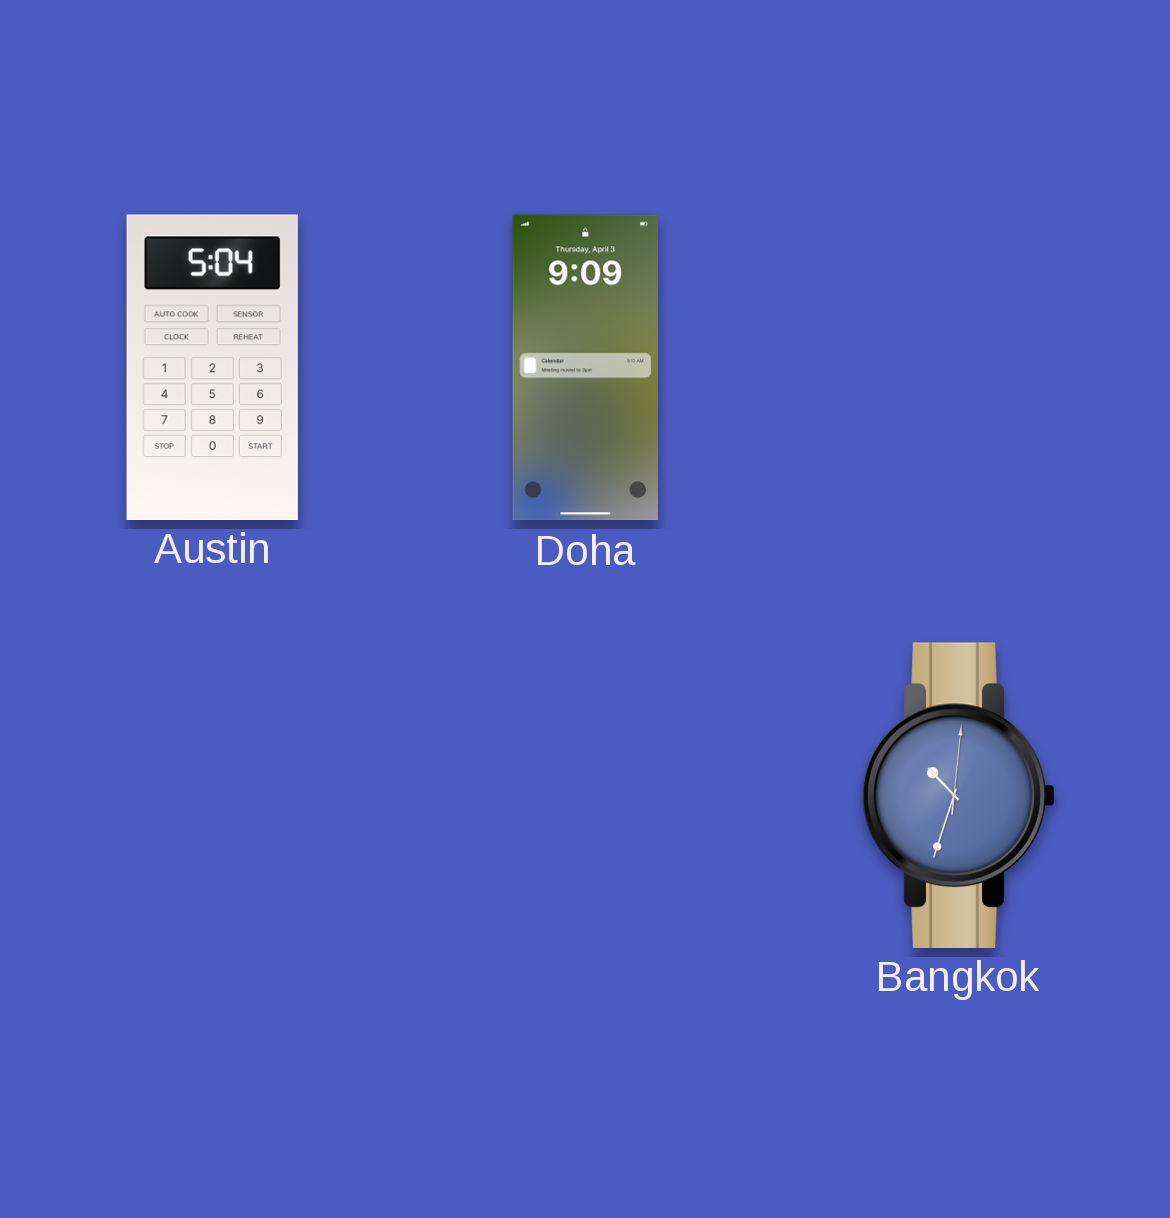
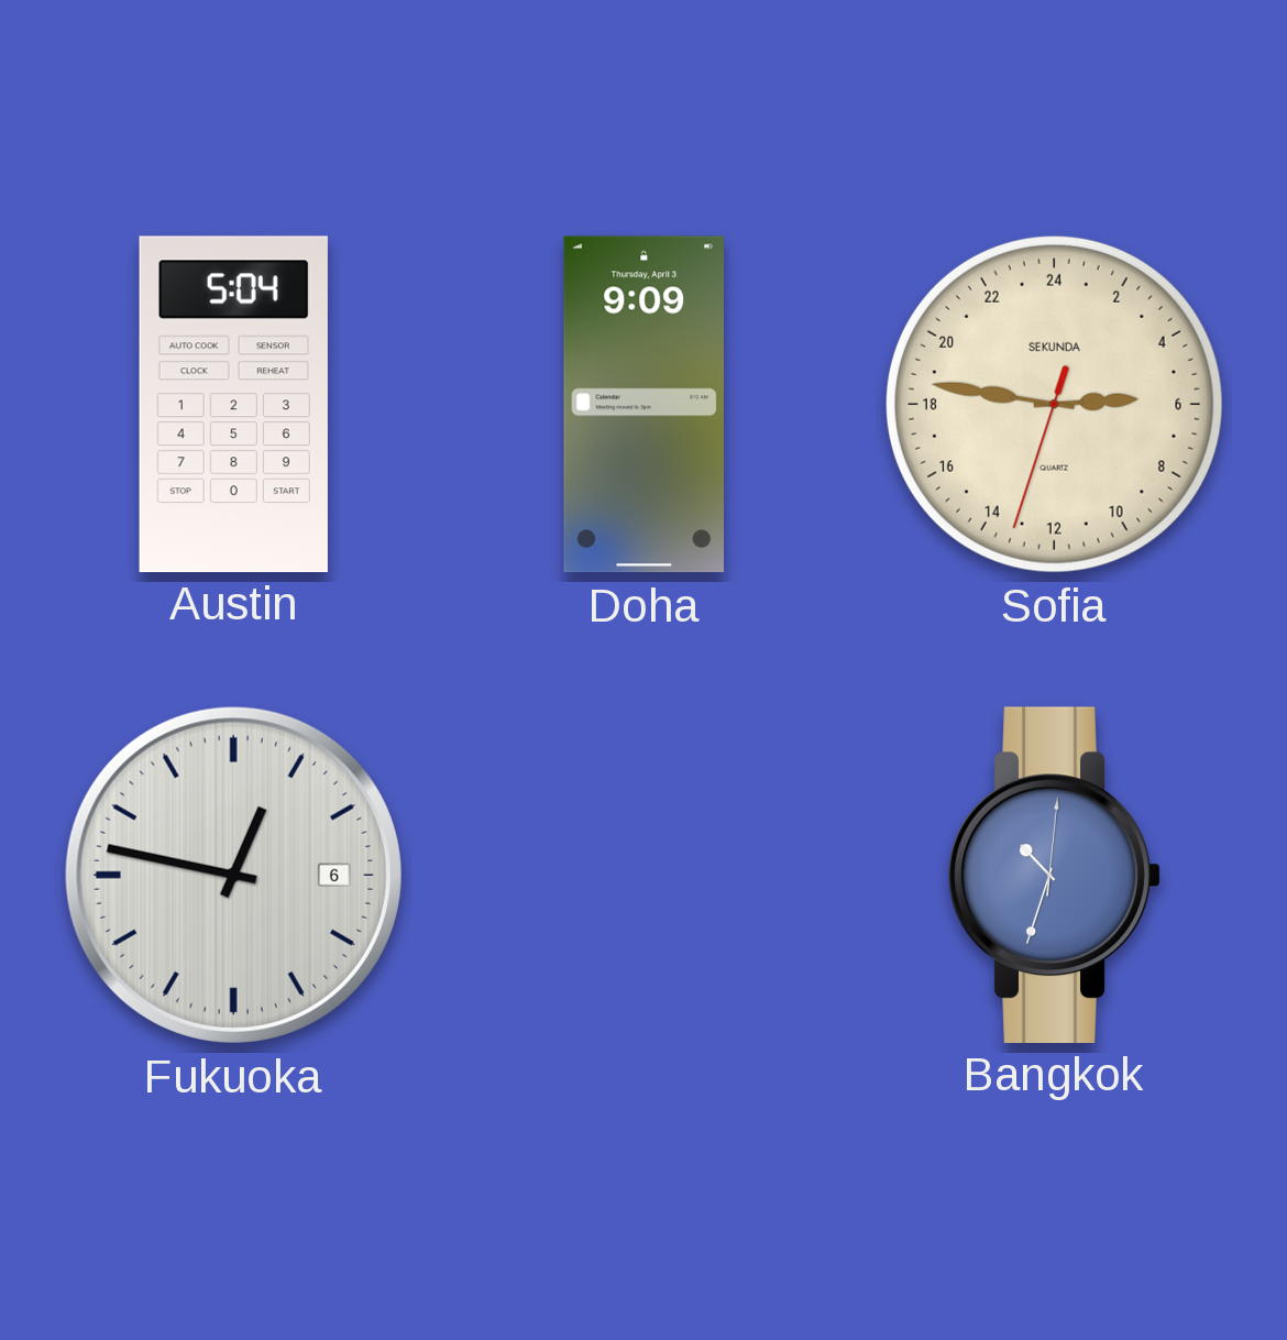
Sofia: none -> 5:46
Fukuoka: none -> 12:47
